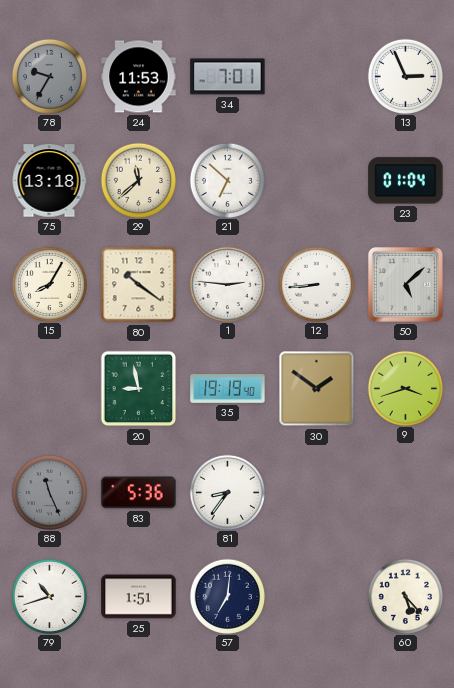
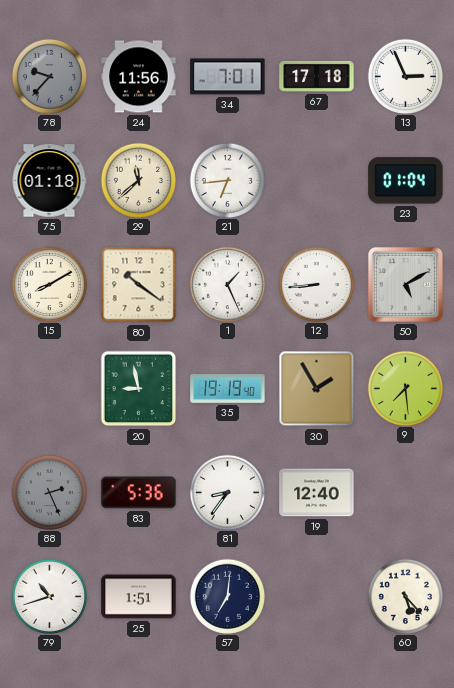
78: 9:35 -> 9:37
24: 11:53 -> 11:56
67: none -> 17:18
75: 13:18 -> 01:18
21: 6:52 -> 6:44
15: 8:05 -> 8:10
1: 2:46 -> 1:26
50: 5:08 -> 5:10
30: 1:51 -> 1:55
9: 3:42 -> 7:29
88: 11:26 -> 2:26
19: none -> 12:40
